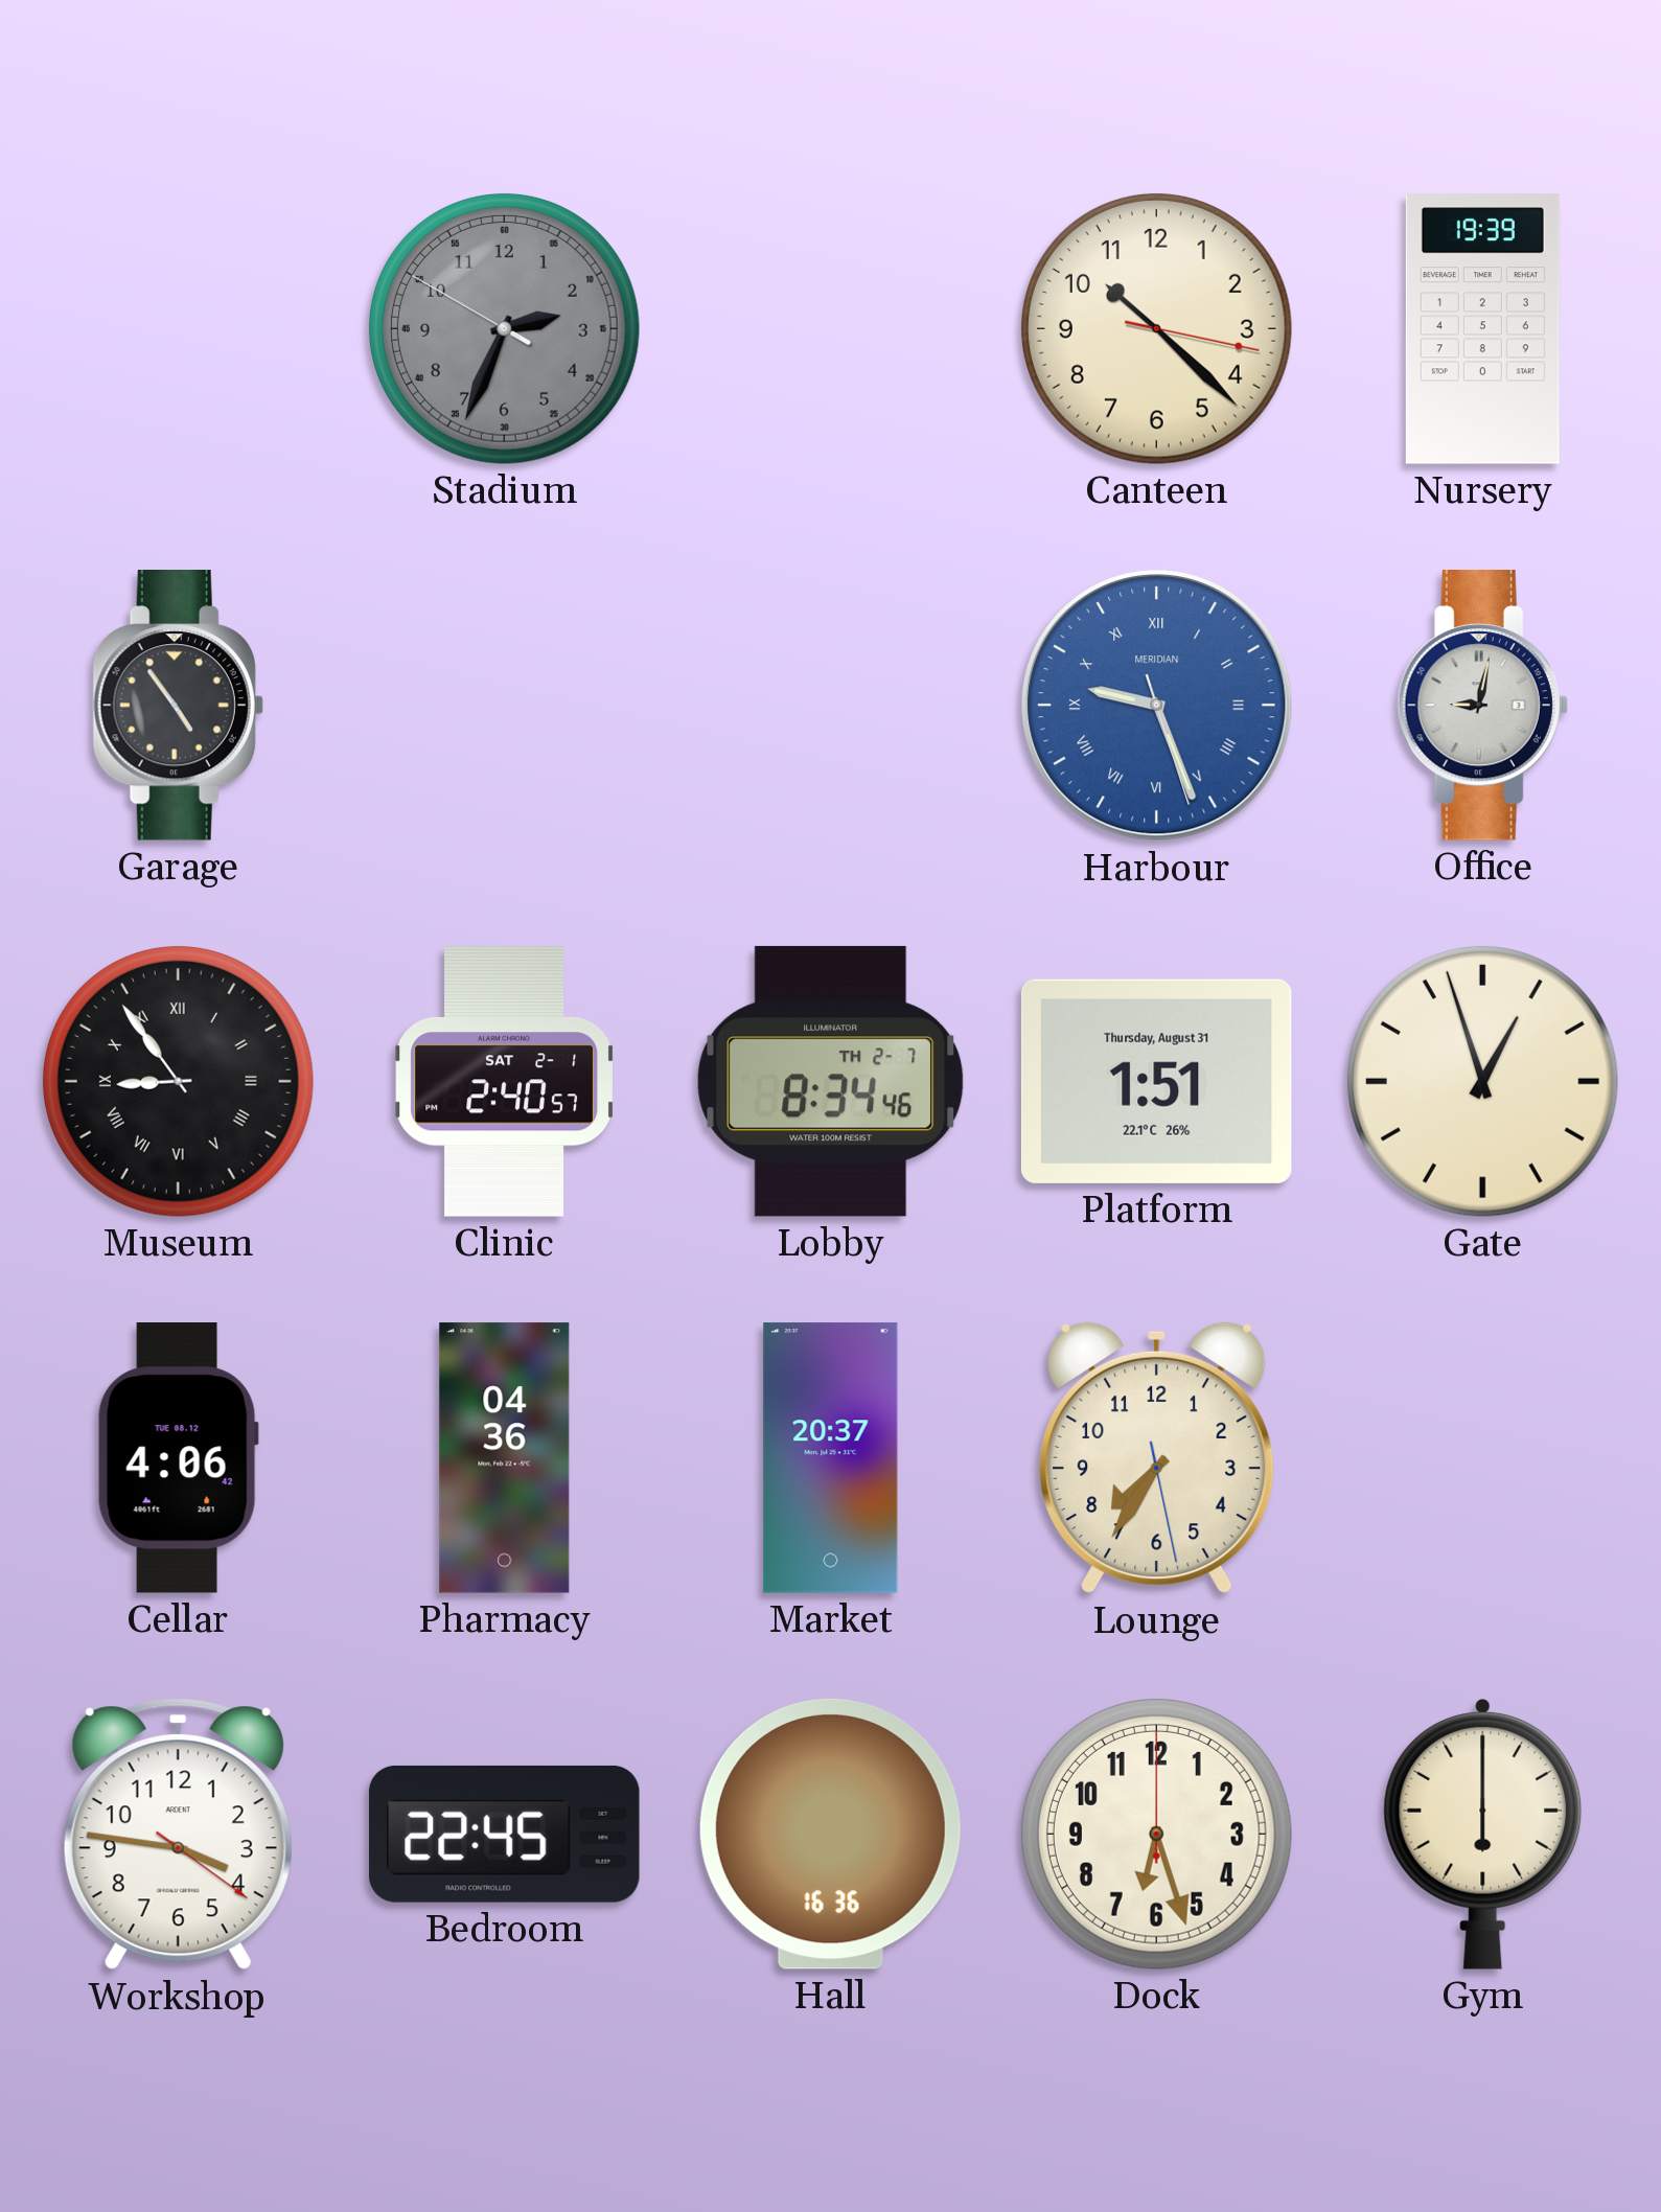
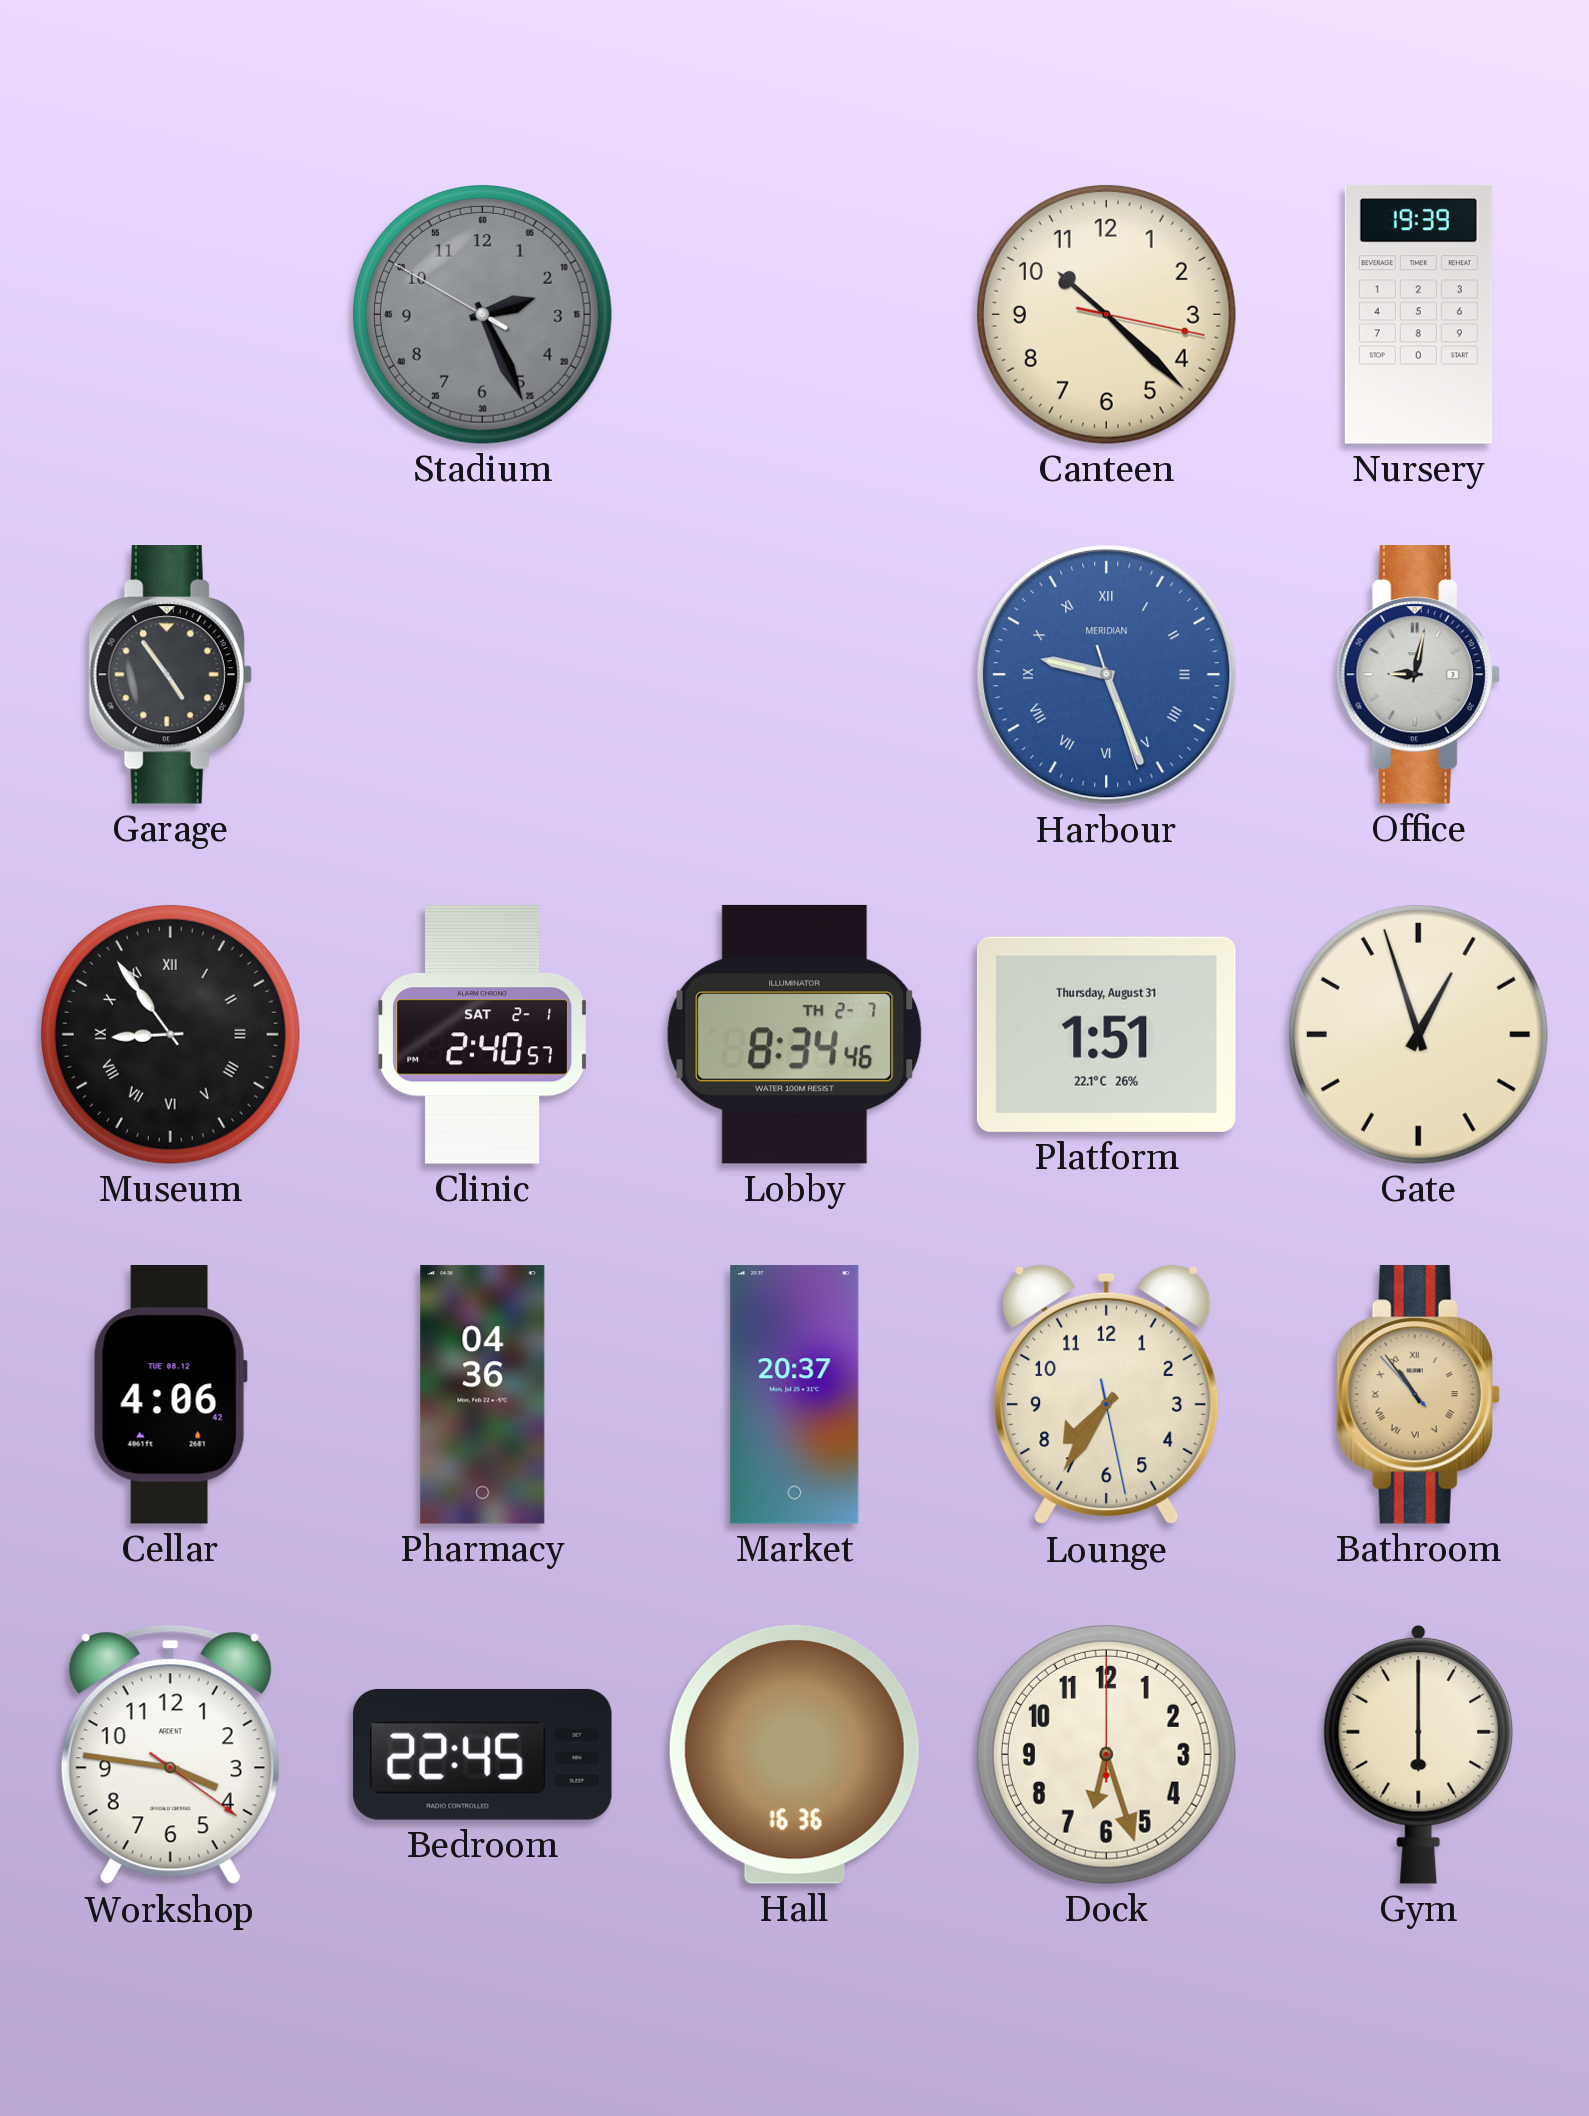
Stadium: 2:33 -> 2:25
Bathroom: none -> 10:53
